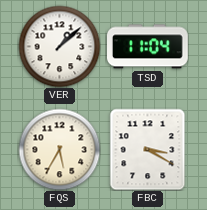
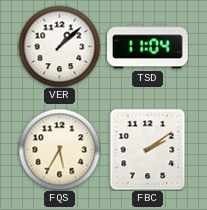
FBC: 3:20 -> 2:09
